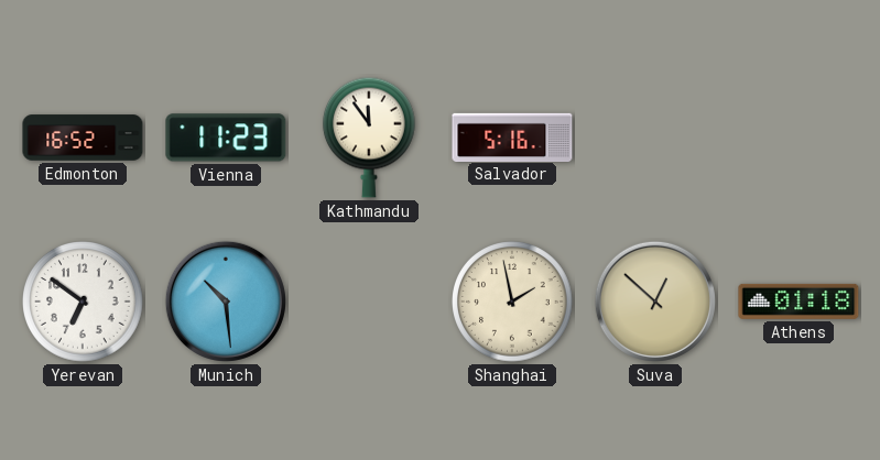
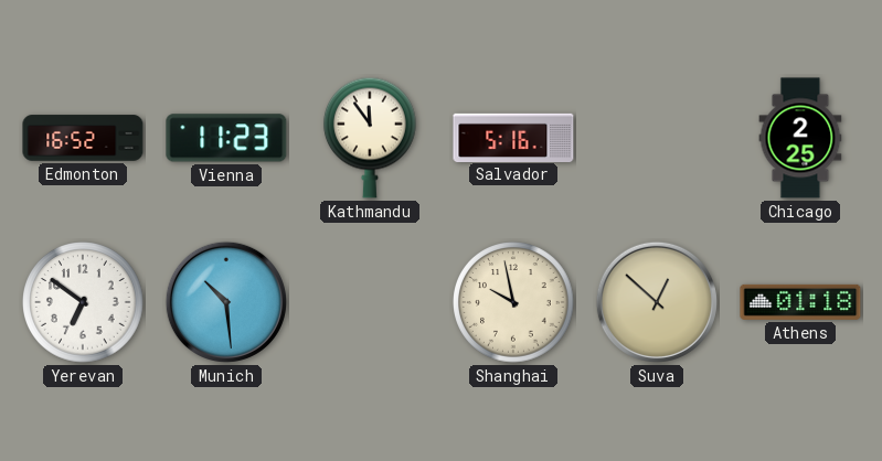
Chicago: none -> 2:25
Shanghai: 1:58 -> 9:58
